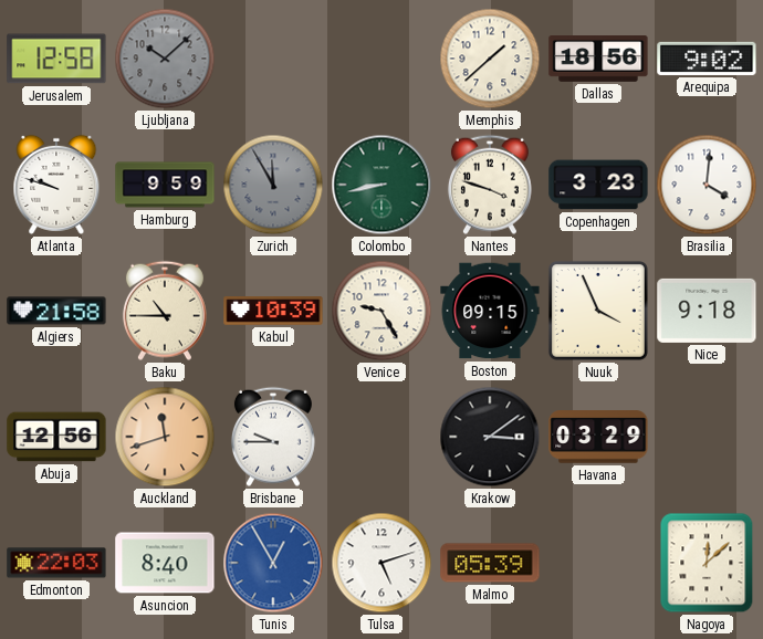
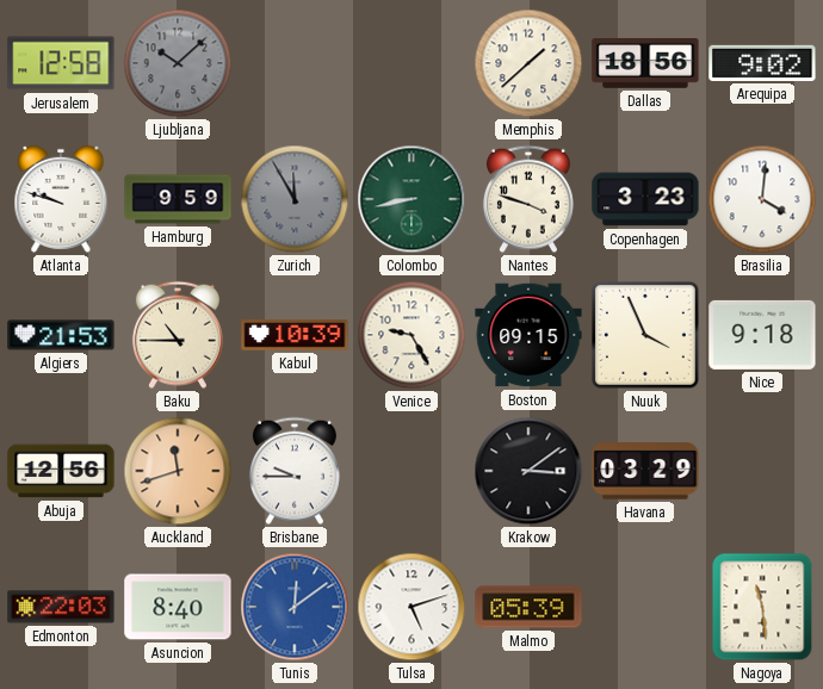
Algiers: 21:58 -> 21:53
Tunis: 12:55 -> 12:09
Nagoya: 12:08 -> 11:29
